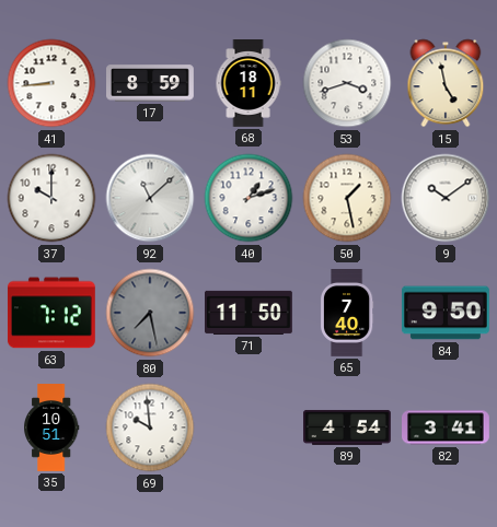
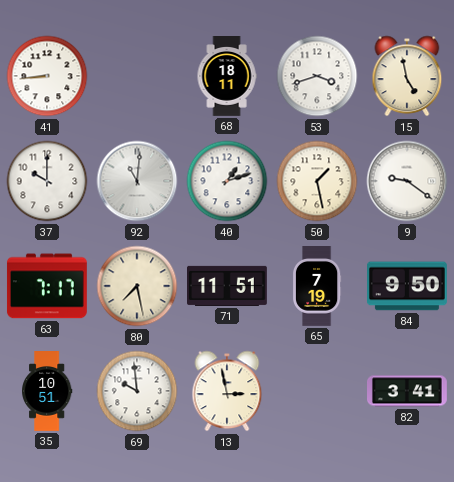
17: 8:59 -> none
92: 11:08 -> 11:01
9: 10:09 -> 9:21
63: 7:12 -> 7:17
80 dial: grey -> cream
71: 11:50 -> 11:51
65: 7:40 -> 7:19
13: none -> 2:58
89: 4:54 -> none
